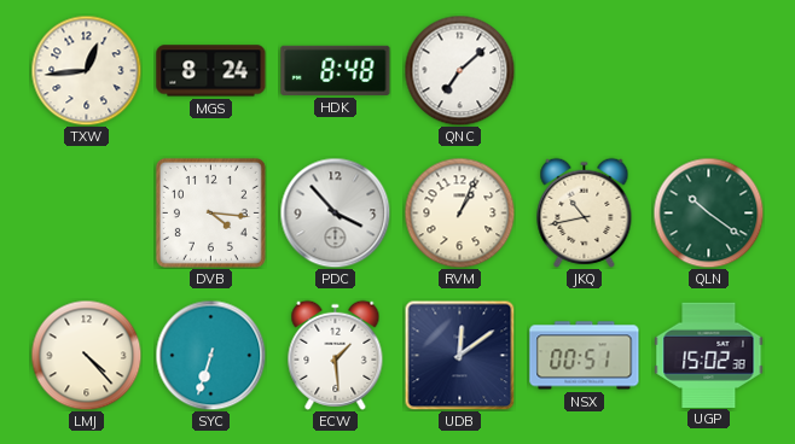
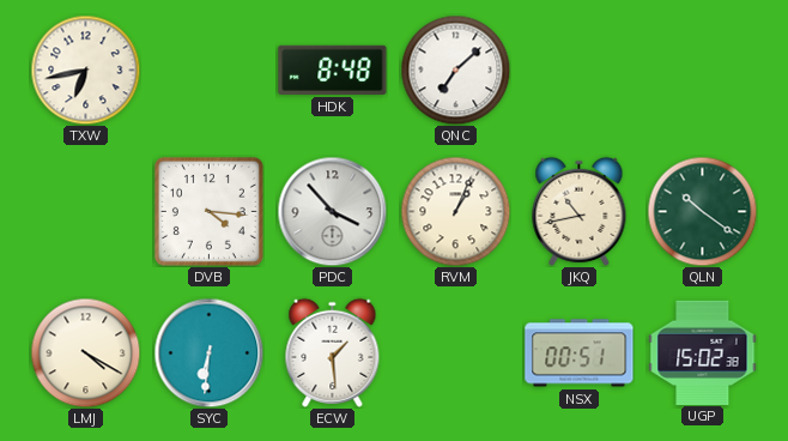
TXW: 12:44 -> 6:43
MGS: 8:24 -> none
LMJ: 4:23 -> 4:20
SYC: 6:33 -> 6:31
UDB: 12:09 -> none
